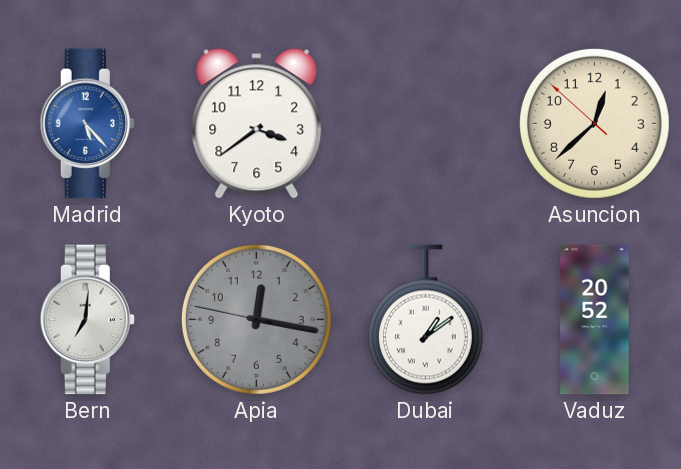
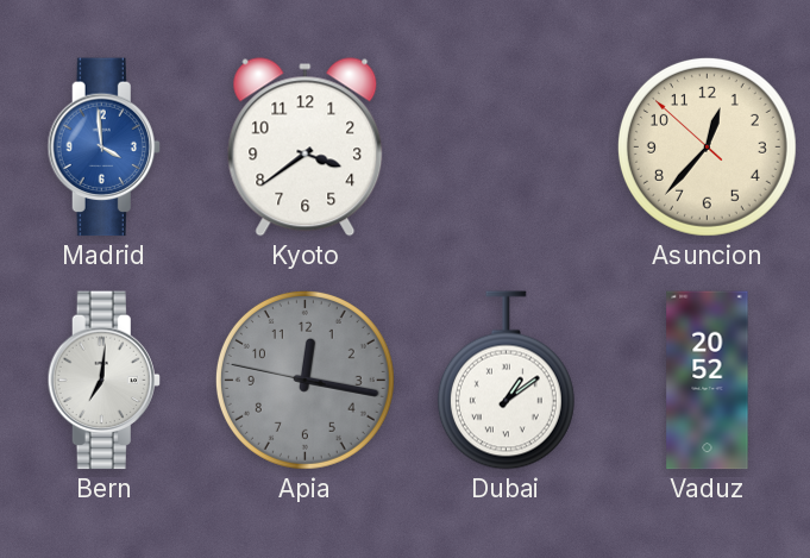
Madrid: 5:23 -> 3:59
Asuncion: 12:37 -> 12:36
